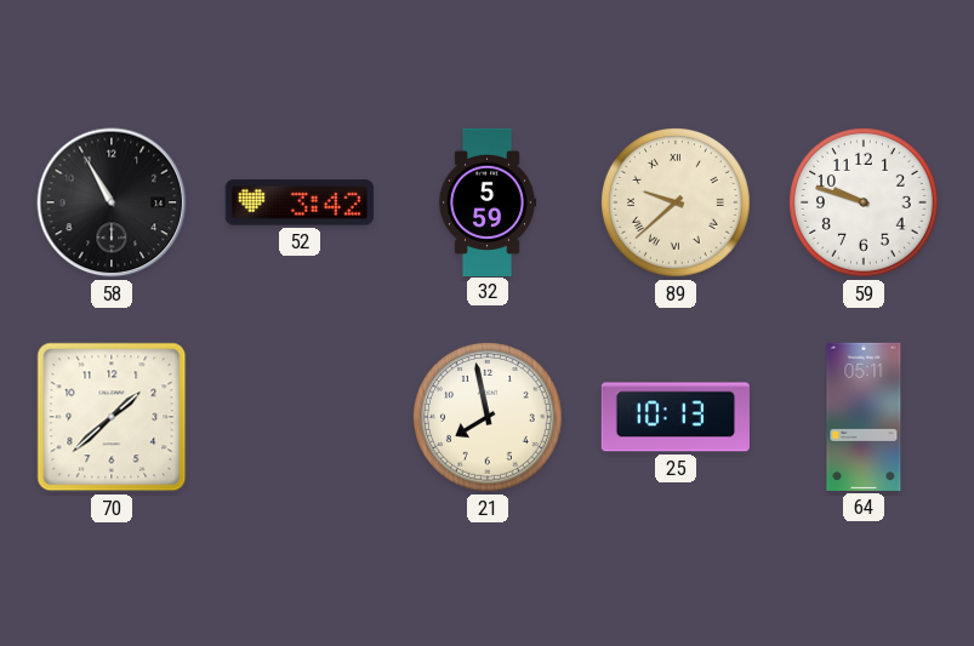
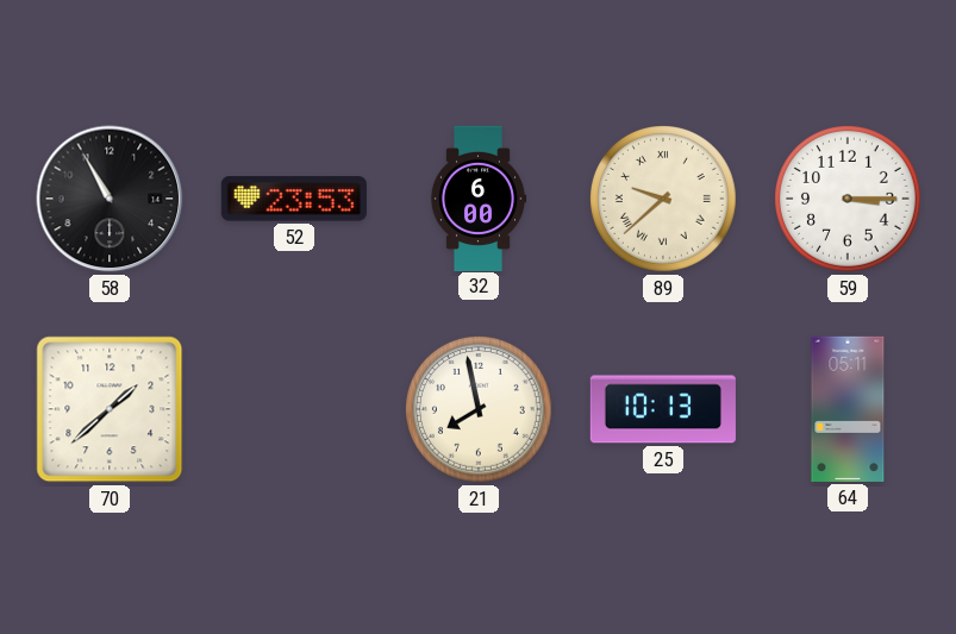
52: 3:42 -> 23:53
32: 5:59 -> 6:00
59: 9:48 -> 3:15
